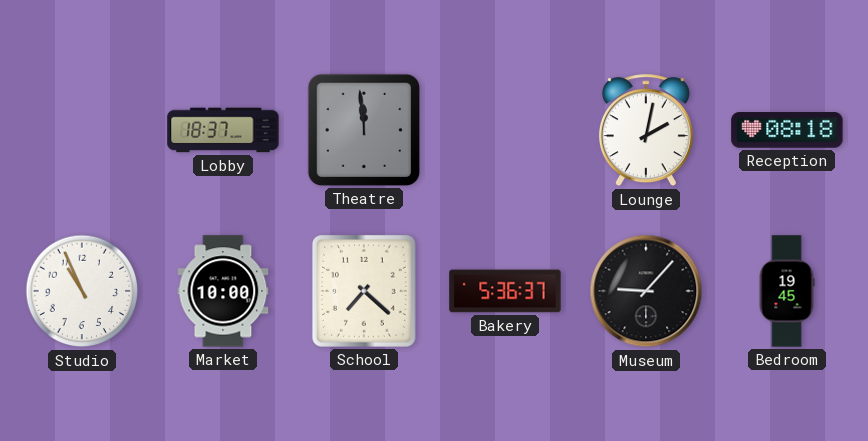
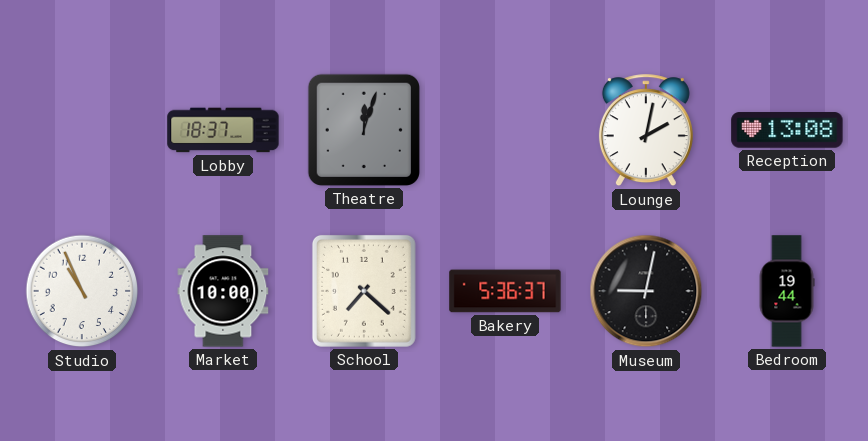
Theatre: 11:59 -> 12:03
Reception: 08:18 -> 13:08
Museum: 9:07 -> 9:02
Bedroom: 19:45 -> 19:44
